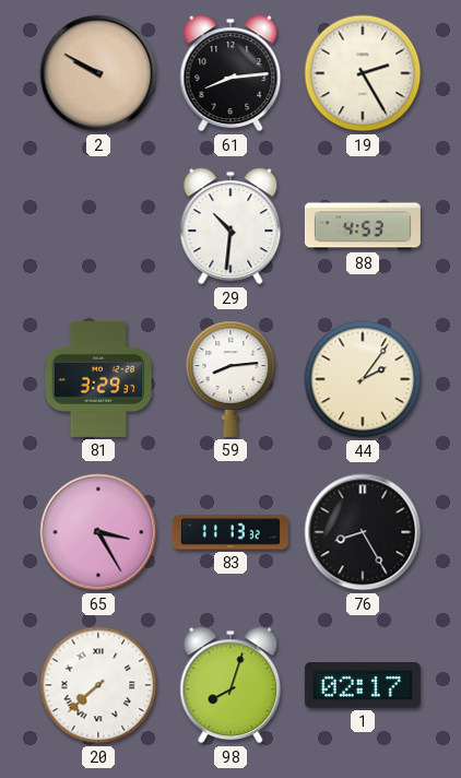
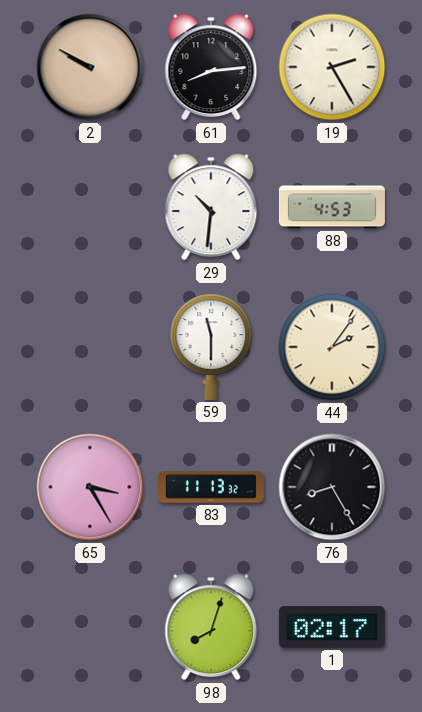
81: 3:29 -> none
59: 8:14 -> 11:30
20: 7:38 -> none
